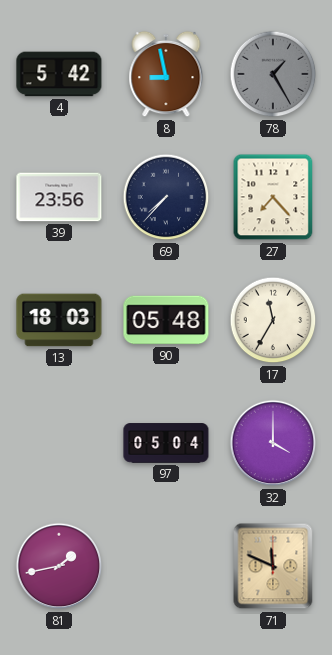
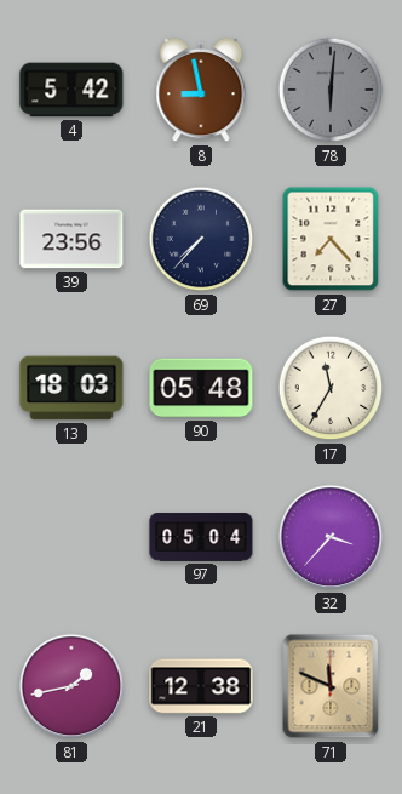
78: 1:25 -> 6:01
32: 4:00 -> 3:37
21: none -> 12:38
